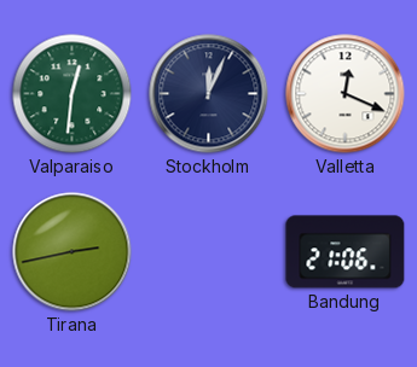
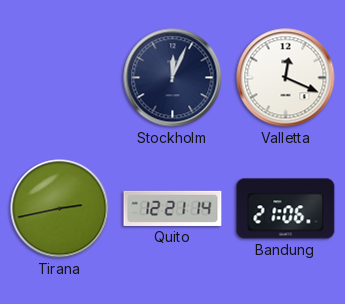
Valparaiso: 12:31 -> none
Quito: none -> 12:21
